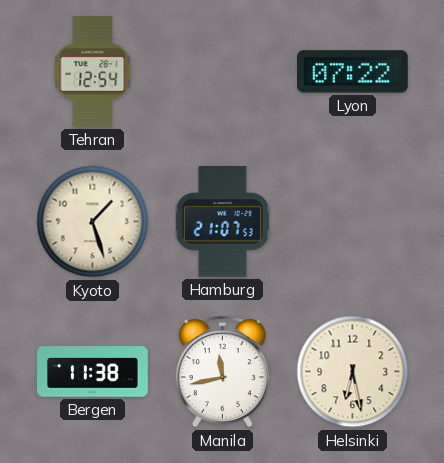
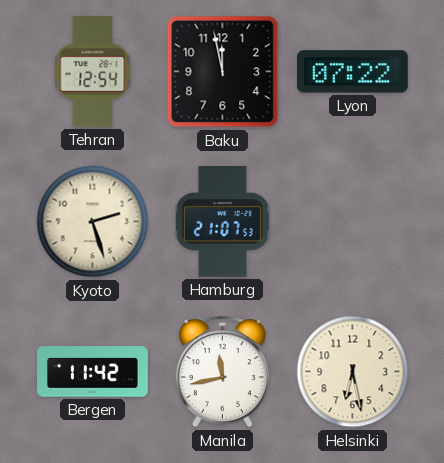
Baku: none -> 11:58
Kyoto: 1:27 -> 2:27
Bergen: 11:38 -> 11:42
